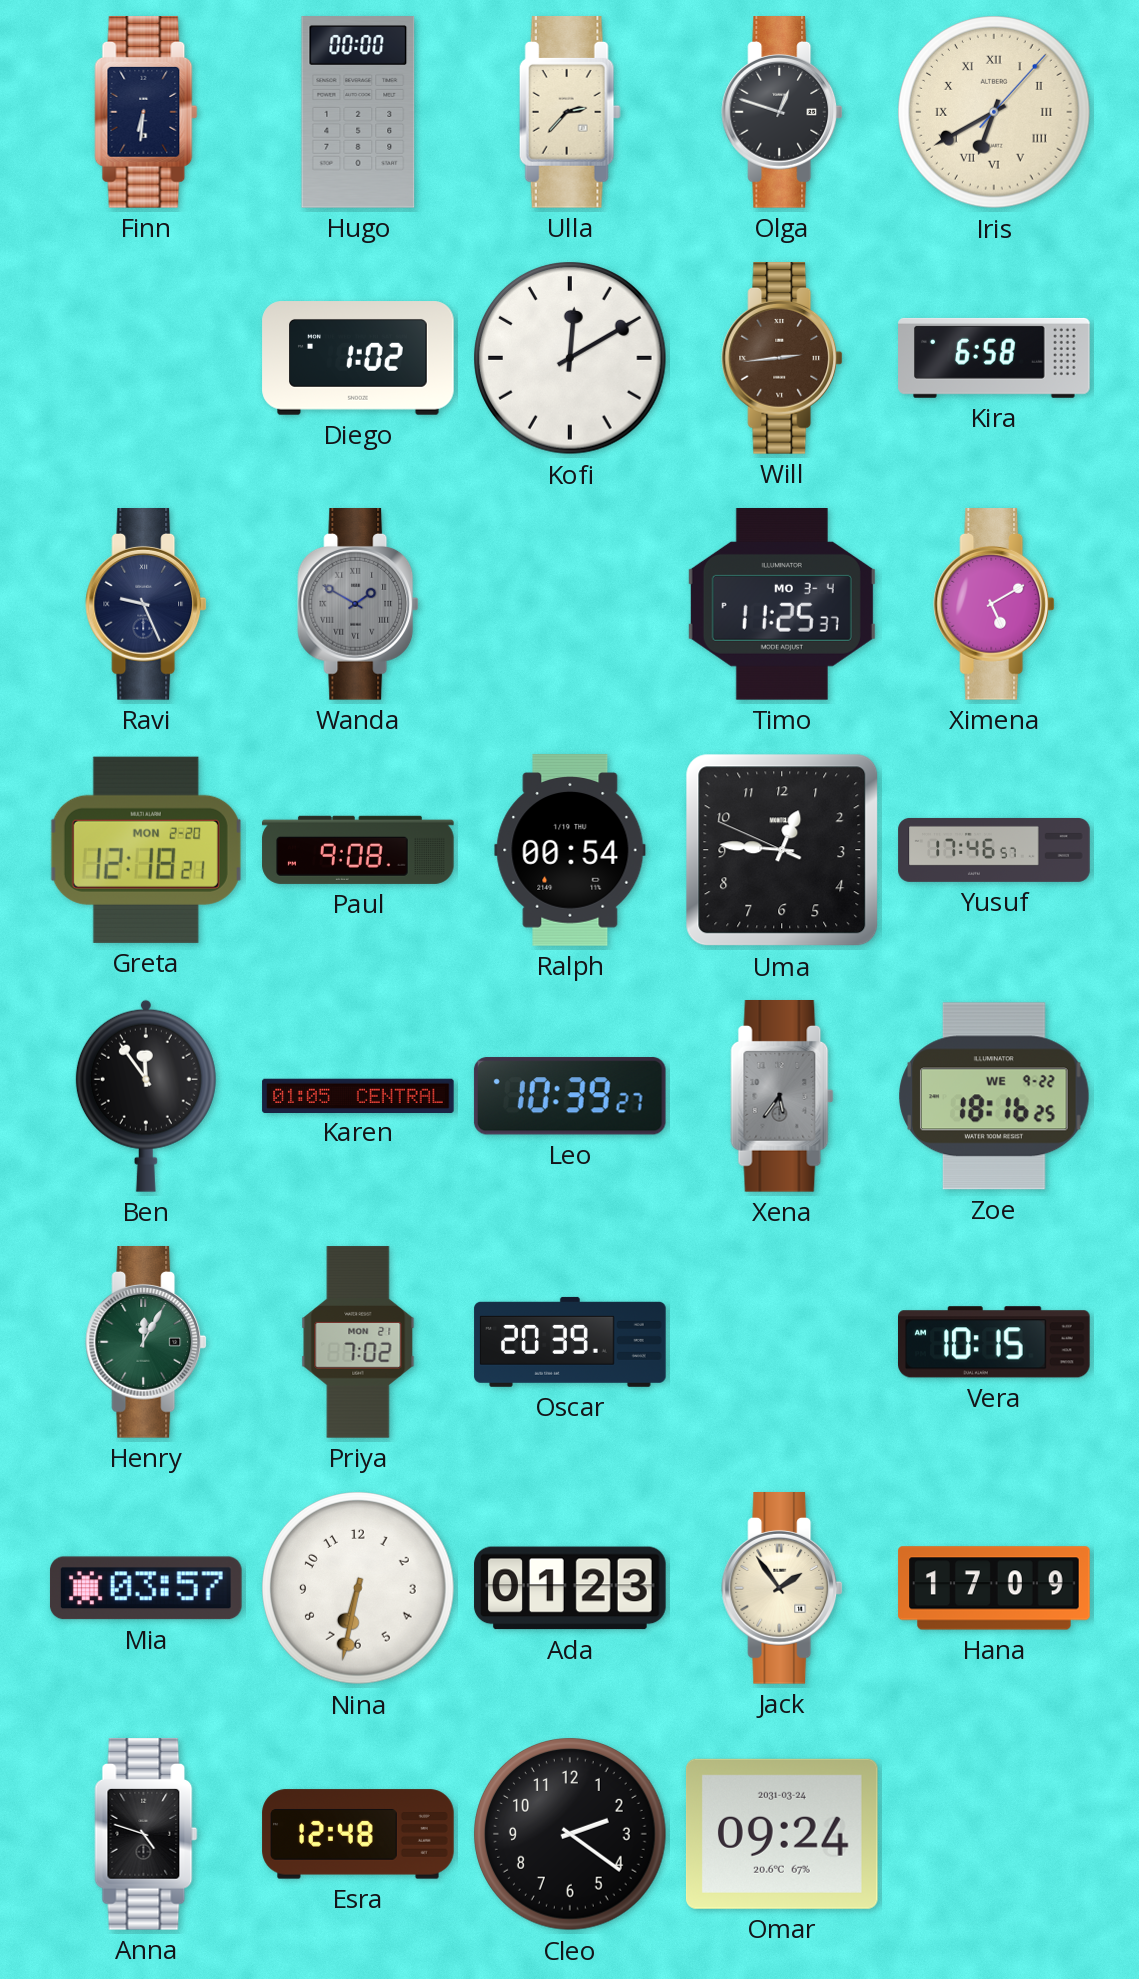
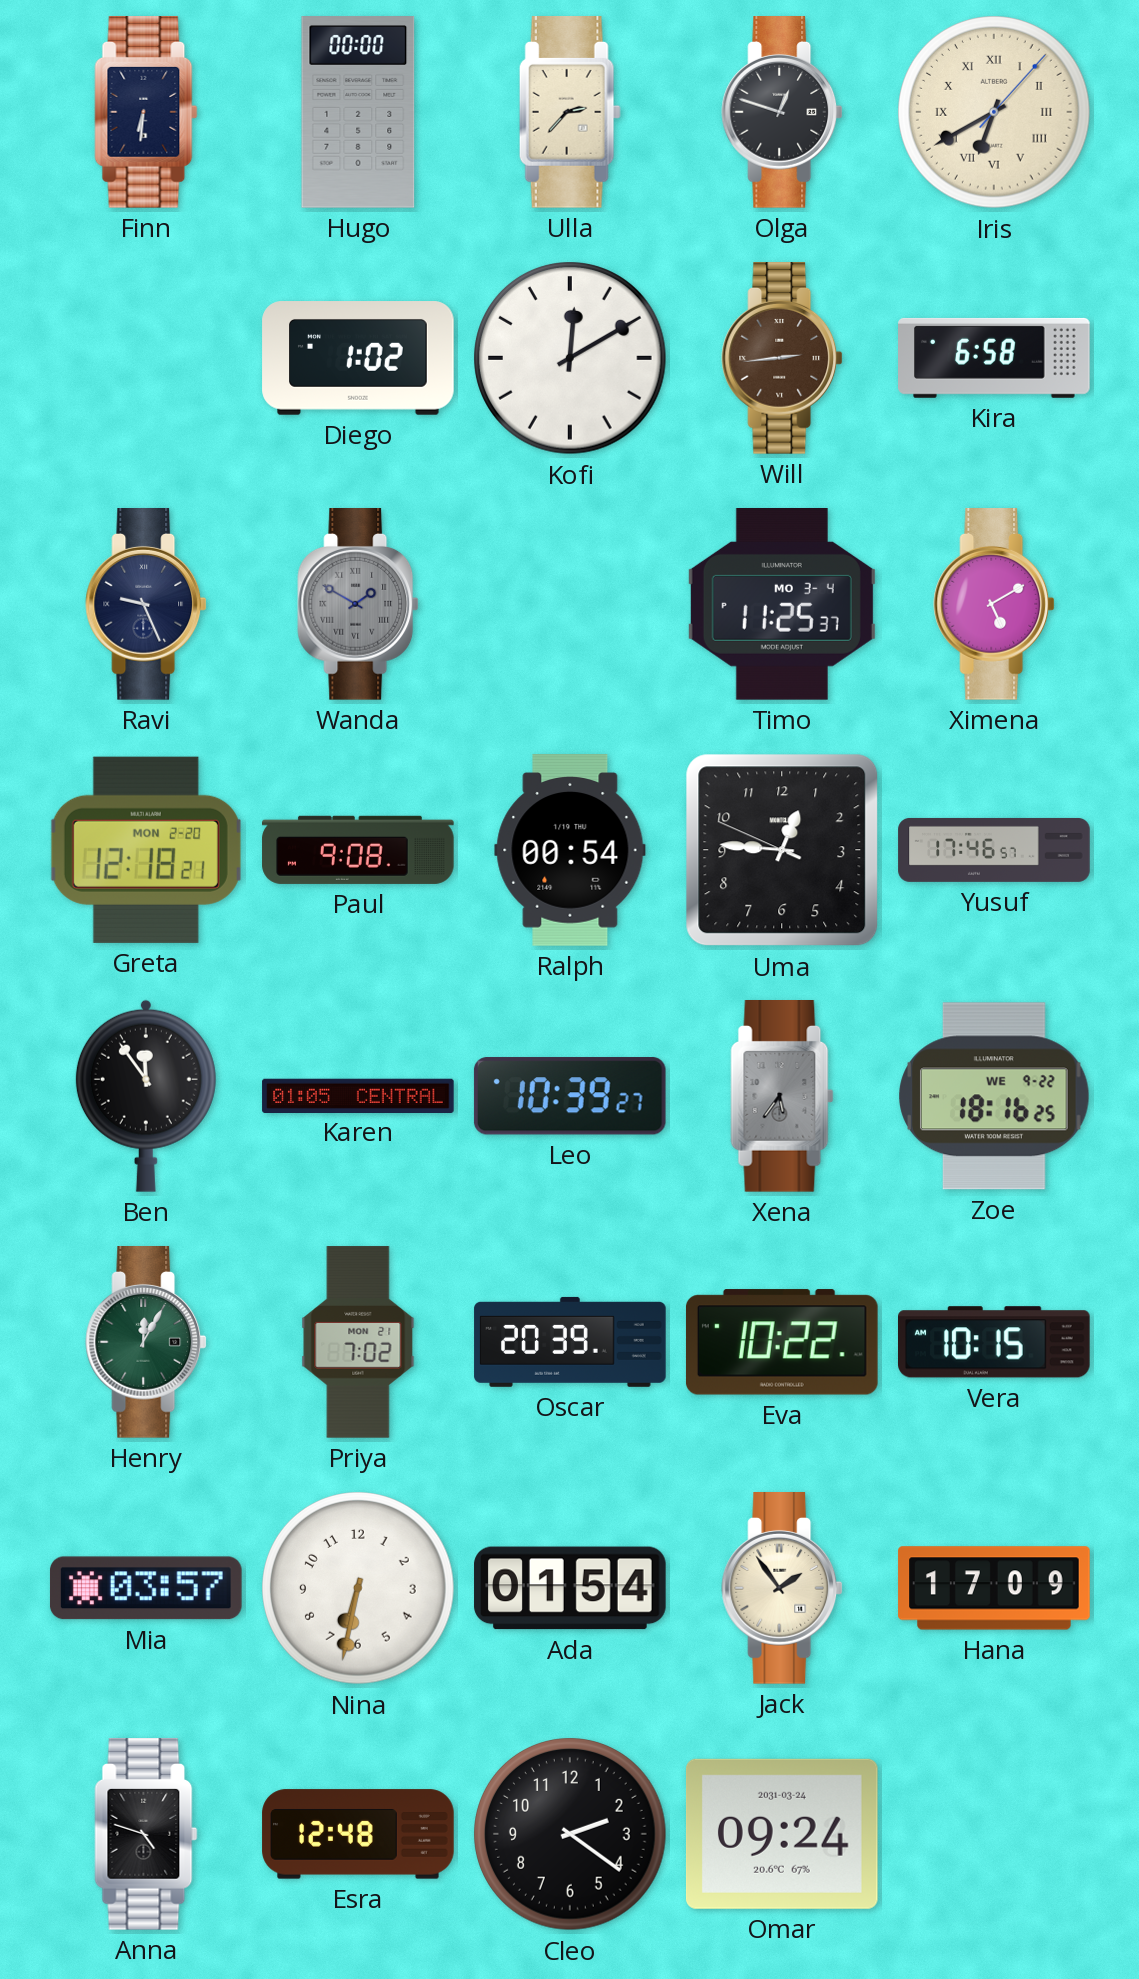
Eva: none -> 10:22
Ada: 01:23 -> 01:54
